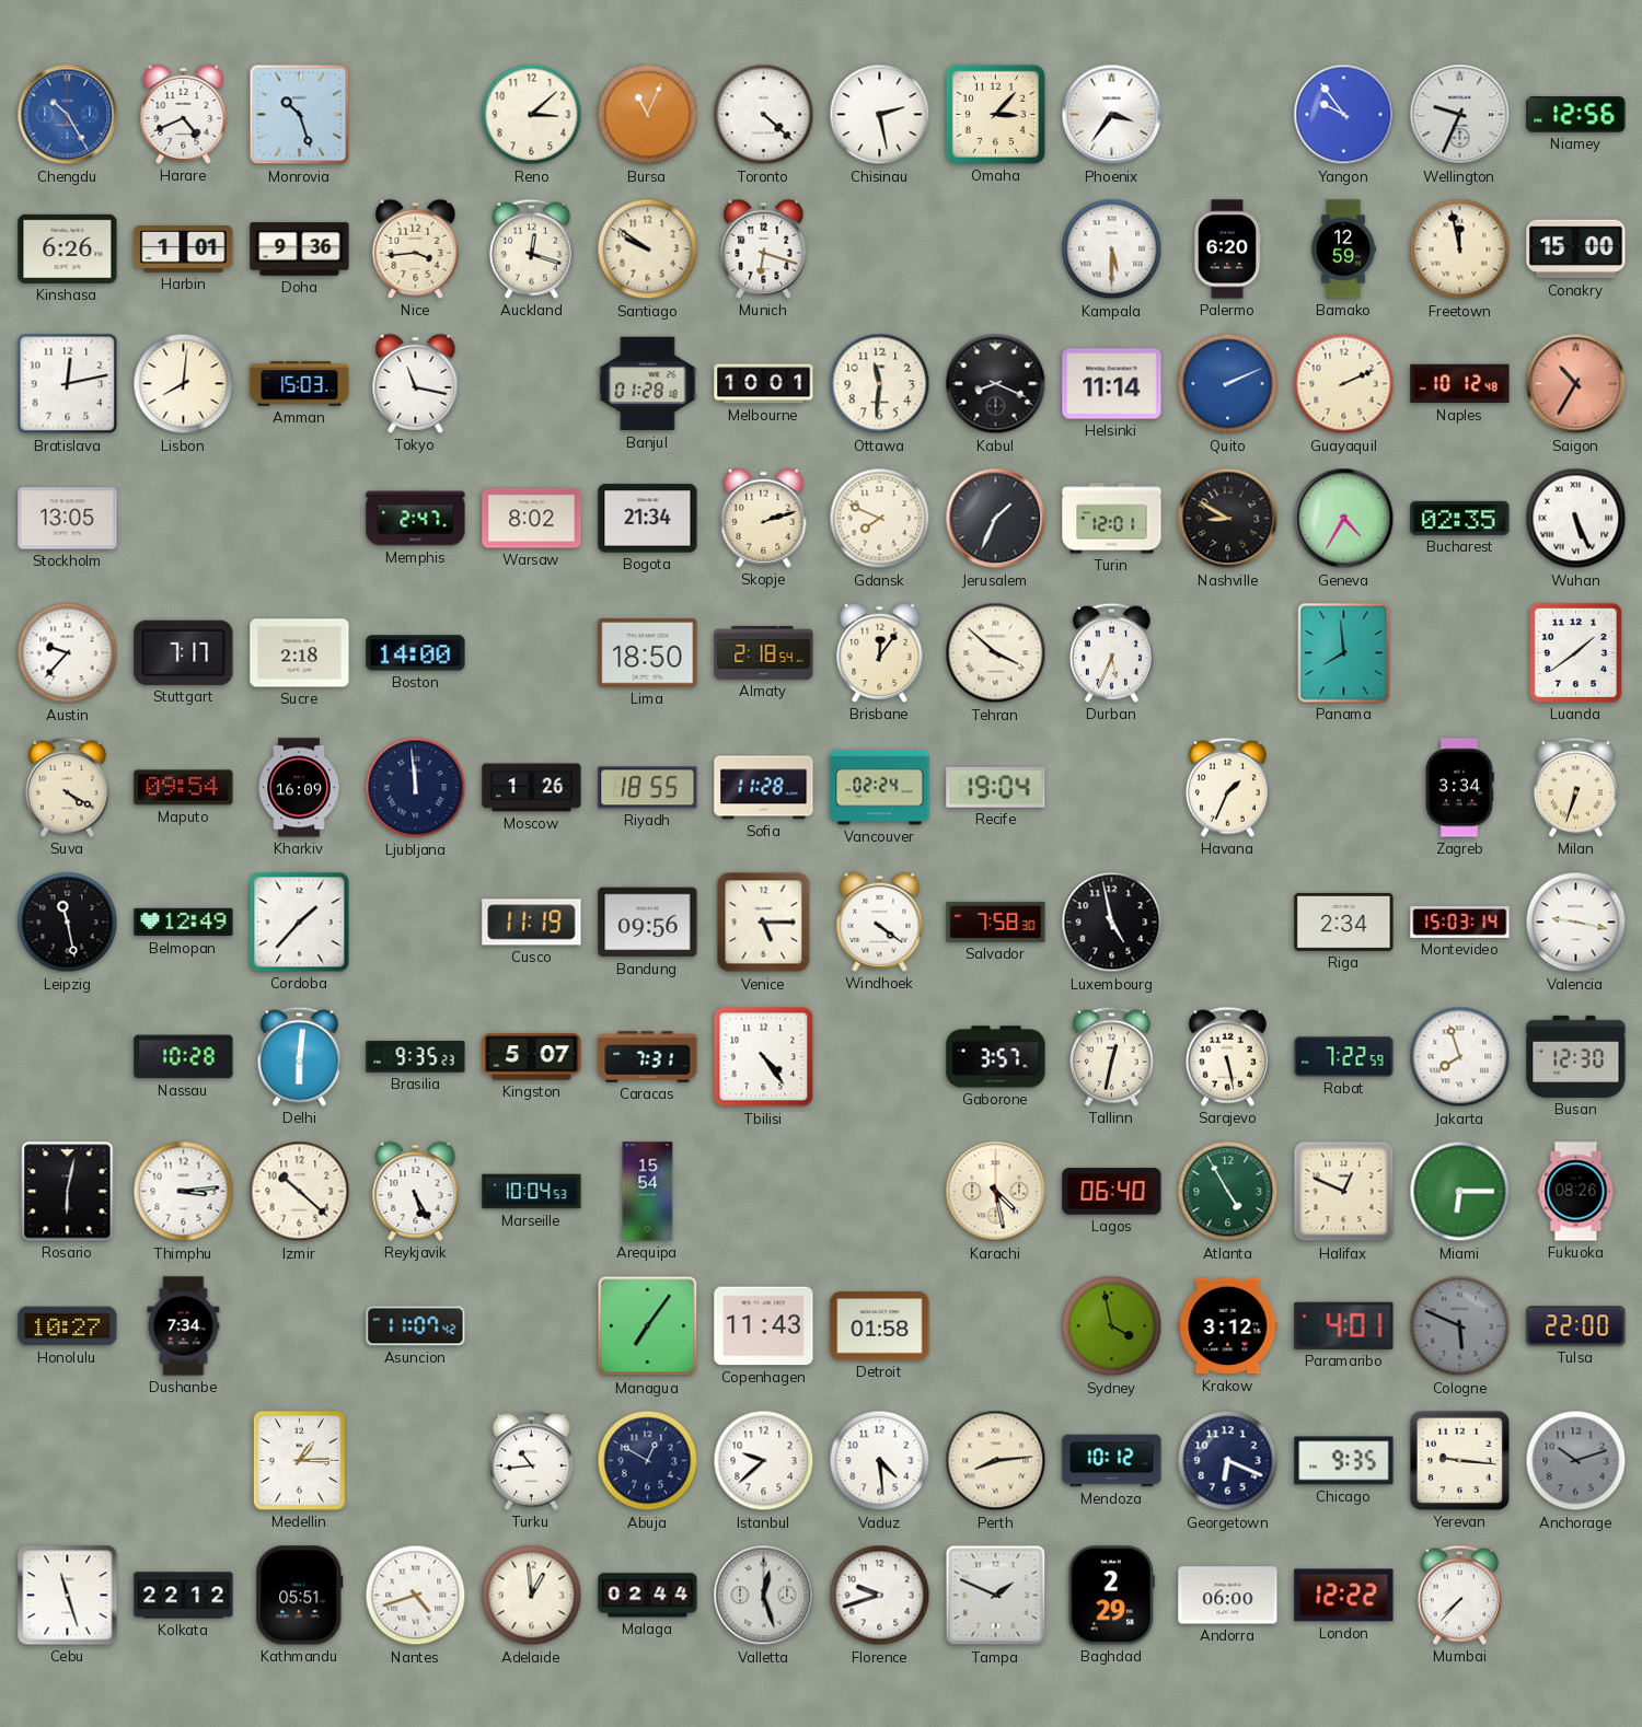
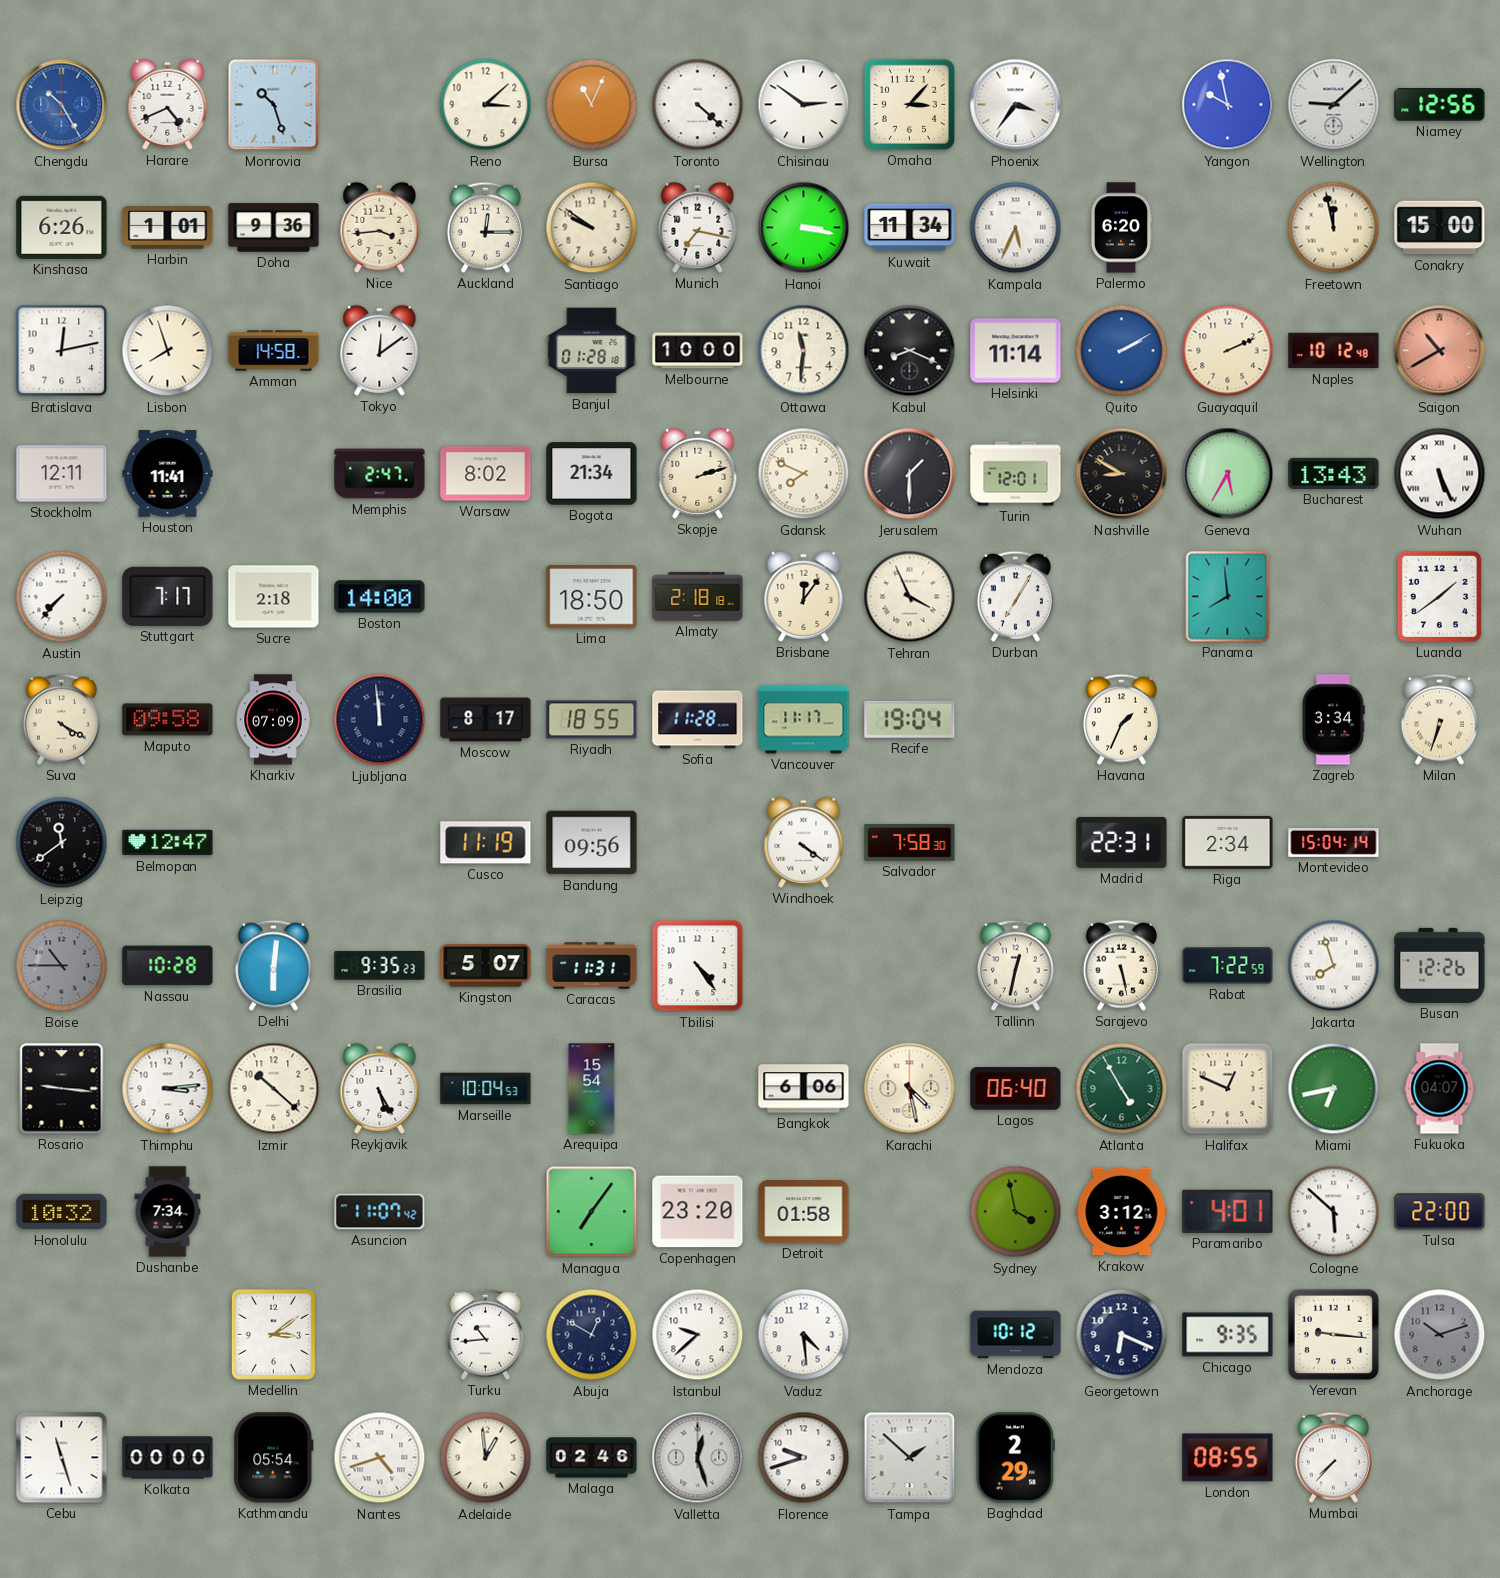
Chisinau: 2:28 -> 2:51
Yangon: 9:54 -> 9:58
Wellington: 9:34 -> 9:08
Auckland: 12:18 -> 12:15
Munich: 6:18 -> 7:17
Hanoi: none -> 3:17
Kuwait: none -> 11:34
Kampala: 5:30 -> 5:34
Bamako: 12:59 -> none
Lisbon: 8:01 -> 7:57
Amman: 15:03 -> 14:58
Tokyo: 11:17 -> 12:09
Melbourne: 10:01 -> 10:00
Quito: 2:11 -> 2:10
Saigon: 10:35 -> 10:40
Stockholm: 13:05 -> 12:11
Houston: none -> 11:41
Jerusalem: 1:34 -> 1:30
Geneva: 4:35 -> 5:35
Bucharest: 02:35 -> 13:43
Austin: 9:37 -> 7:37
Almaty: 2:18:54 -> 2:18:18
Tehran: 3:52 -> 3:56
Durban: 5:34 -> 7:05
Maputo: 09:54 -> 09:58
Kharkiv: 16:09 -> 07:09
Moscow: 1:26 -> 8:17
Vancouver: 02:24 -> 11:17
Leipzig: 11:28 -> 11:39
Belmopan: 12:49 -> 12:47
Cordoba: 1:37 -> none
Venice: 5:15 -> none
Luxembourg: 4:58 -> none
Madrid: none -> 22:31
Montevideo: 15:03 -> 15:04
Valencia: 9:17 -> none
Boise: none -> 10:45
Caracas: 7:31 -> 11:31
Gaborone: 3:57 -> none
Busan: 12:30 -> 12:26
Rosario: 6:02 -> 9:16
Bangkok: none -> 6:06
Miami: 6:15 -> 6:43
Fukuoka: 08:26 -> 04:07
Honolulu: 10:27 -> 10:32
Copenhagen: 11:43 -> 23:20
Cologne: 5:49 -> 5:52
Cologne dial: grey -> white
Medellin: 1:15 -> 3:09
Perth: 8:14 -> none
Kolkata: 22:12 -> 00:00
Kathmandu: 05:51 -> 05:54
Malaga: 02:44 -> 02:46
Tampa: 1:49 -> 1:52
Andorra: 06:00 -> none
London: 12:22 -> 08:55
